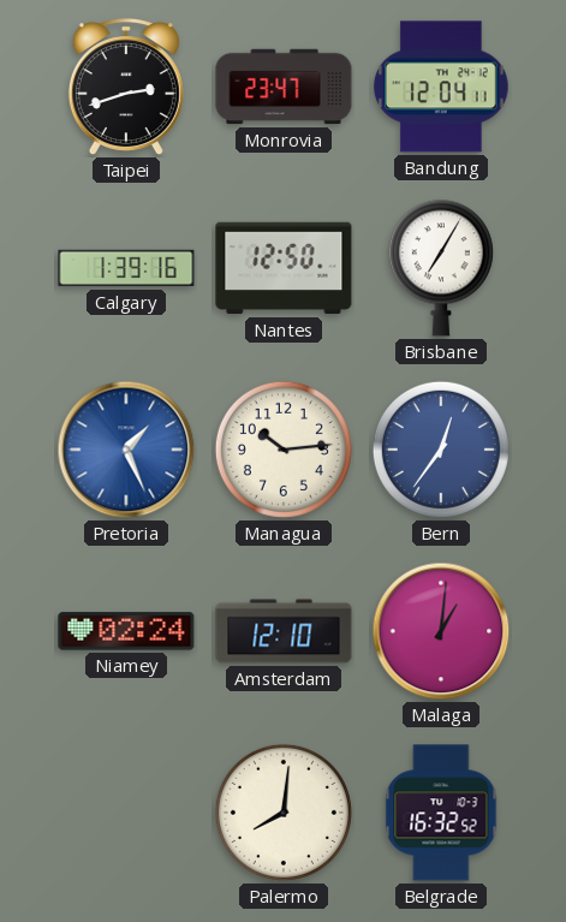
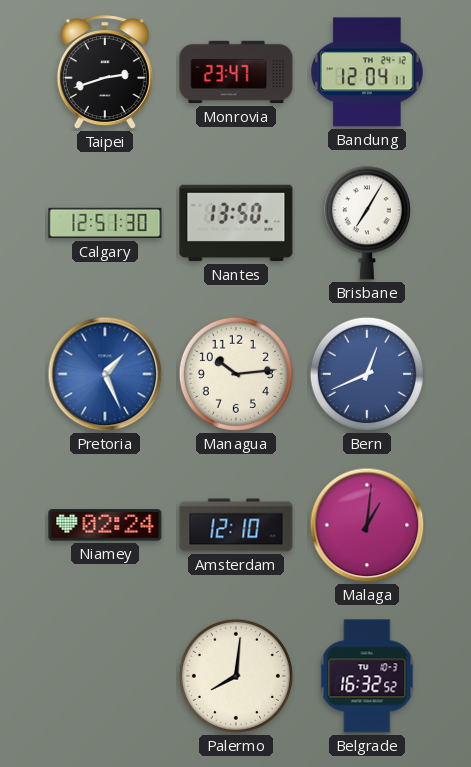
Calgary: 1:39 -> 12:51
Nantes: 12:50 -> 13:50
Bern: 12:36 -> 12:41
